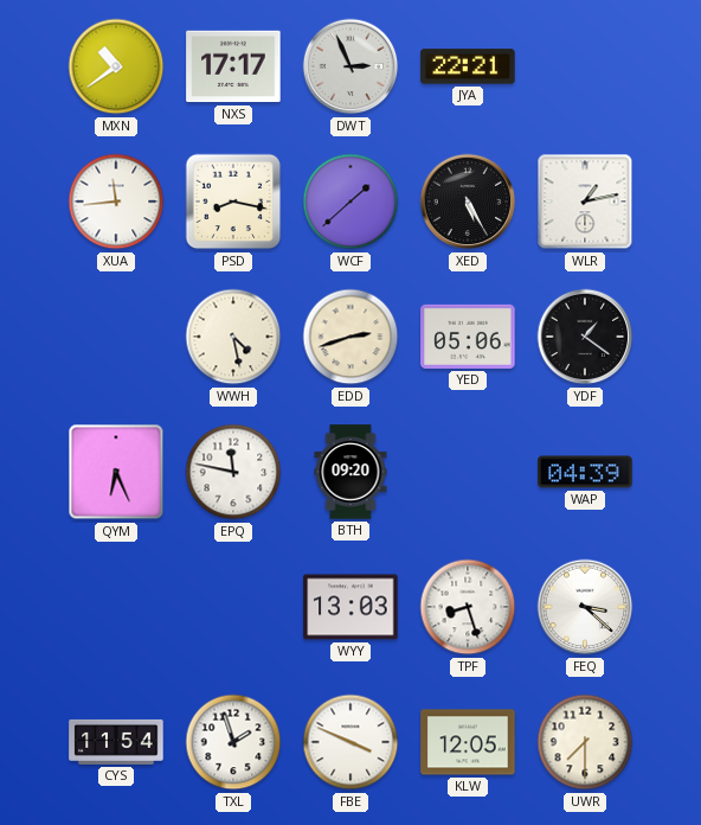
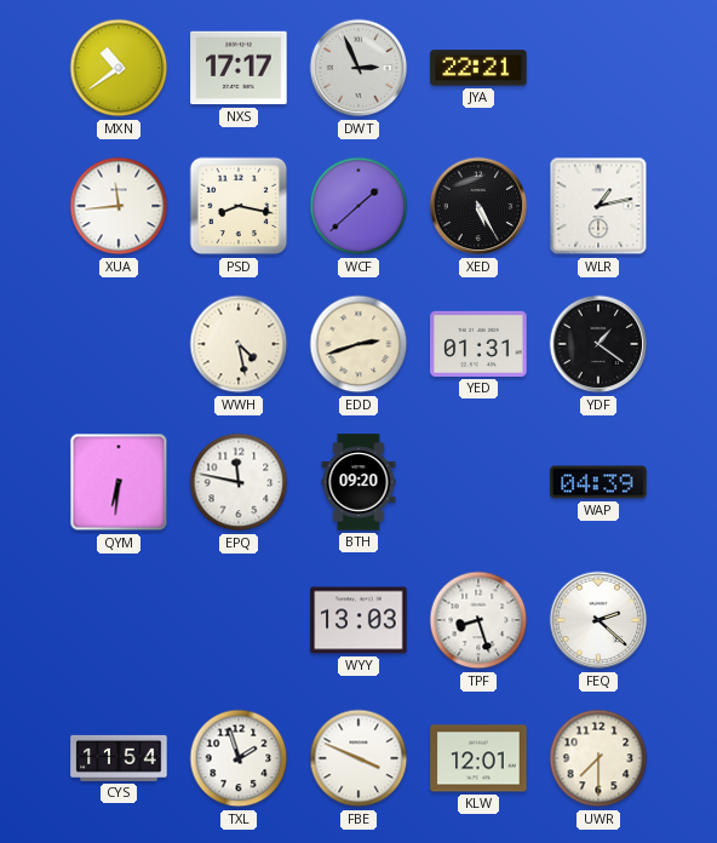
YED: 05:06 -> 01:31
QYM: 6:26 -> 6:31
FEQ: 3:22 -> 2:22
KLW: 12:05 -> 12:01
